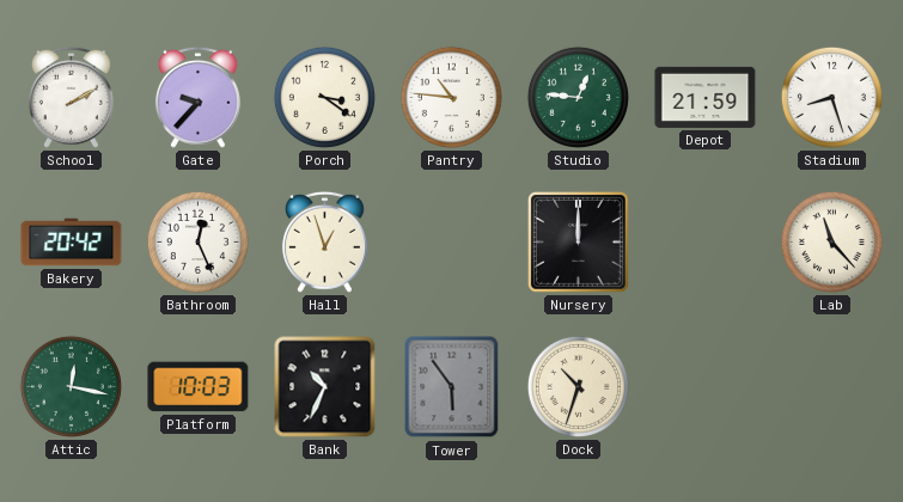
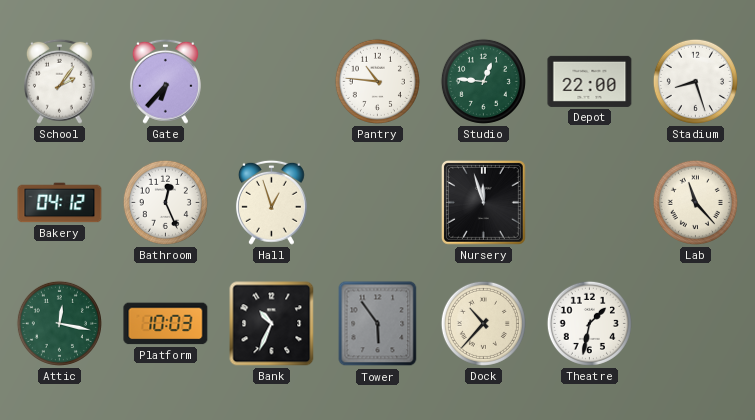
School: 2:10 -> 2:06
Gate: 9:37 -> 6:37
Porch: 3:21 -> none
Depot: 21:59 -> 22:00
Bakery: 20:42 -> 04:12
Nursery: 12:00 -> 11:57
Dock: 10:33 -> 10:37
Theatre: none -> 1:32
